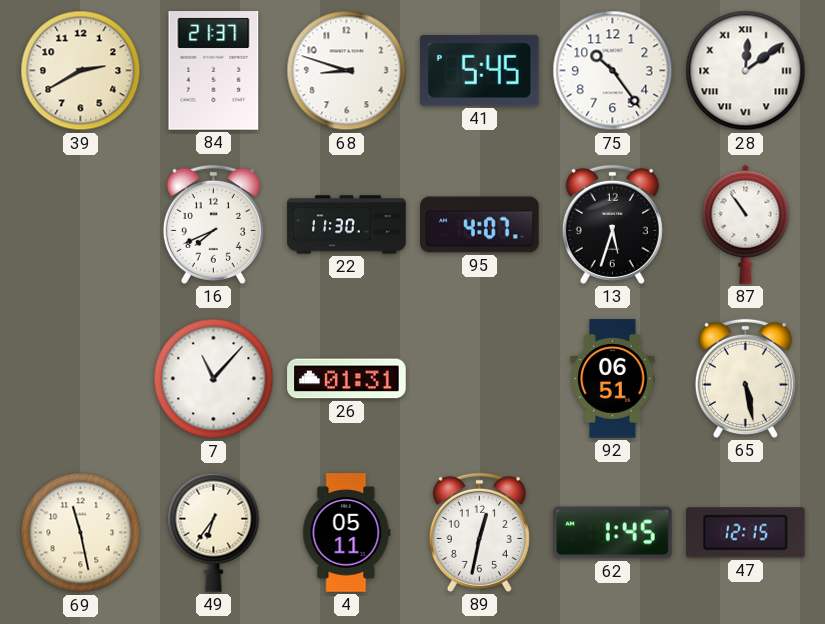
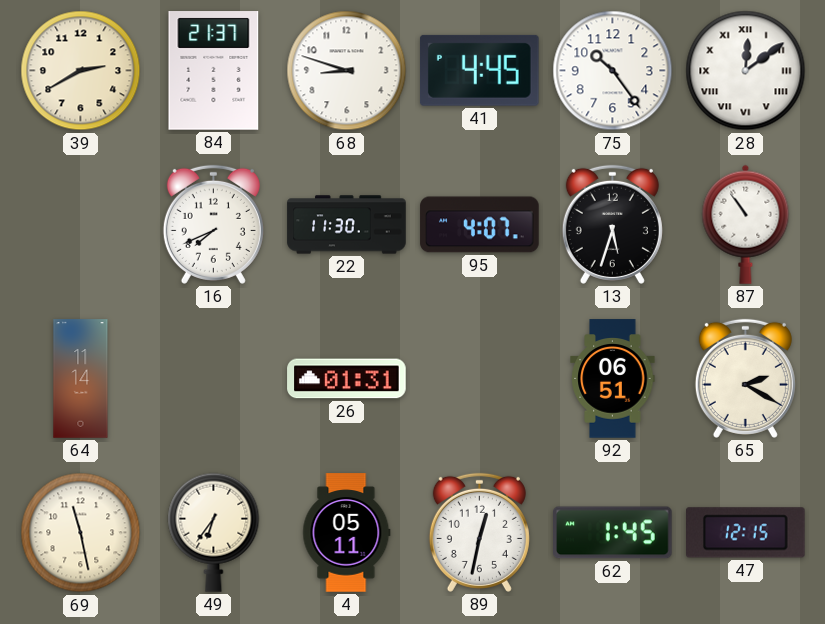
41: 5:45 -> 4:45
64: none -> 11:14
7: 11:07 -> none
65: 5:28 -> 2:20
